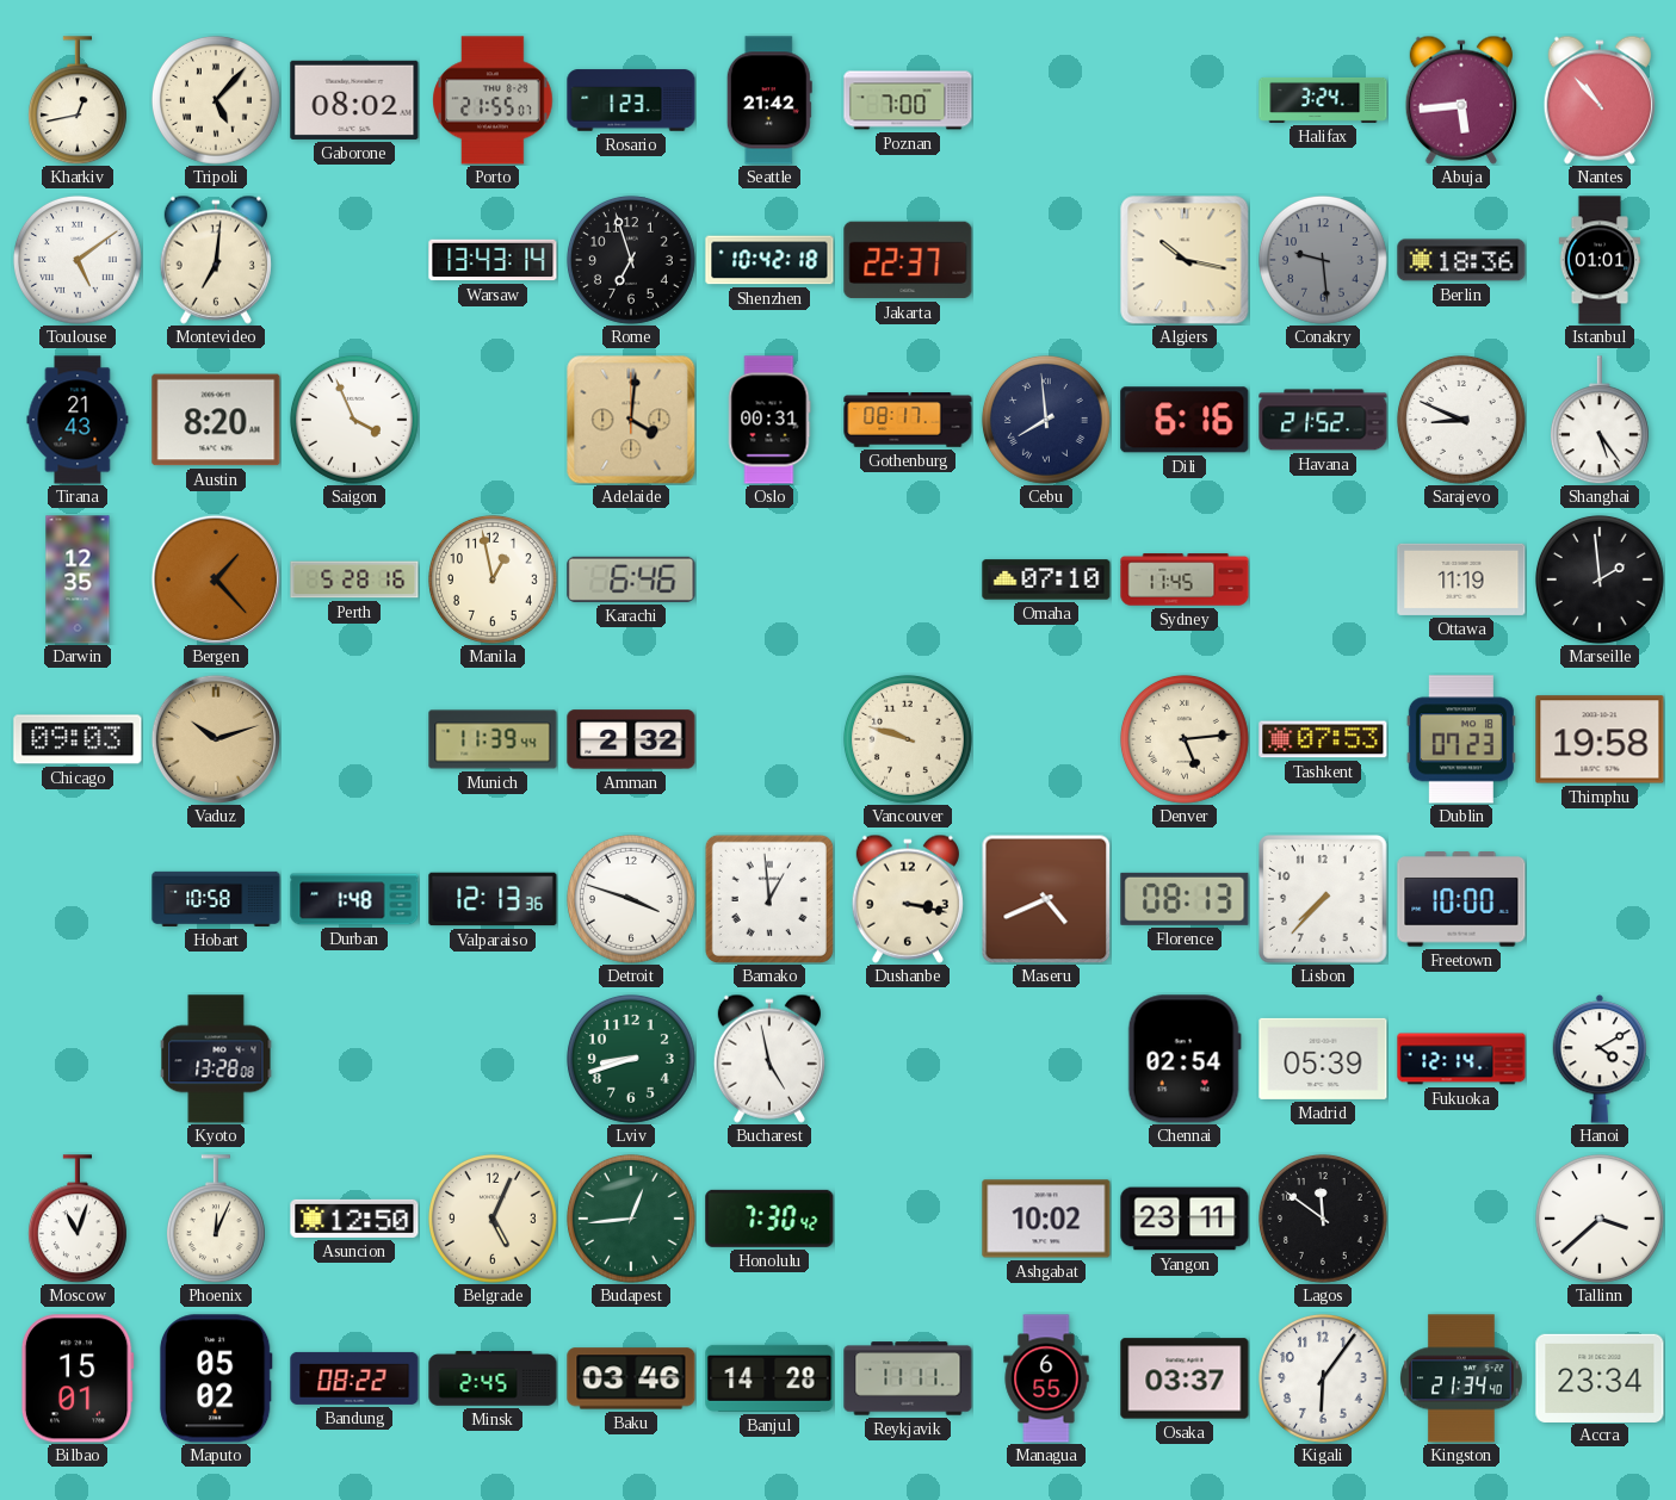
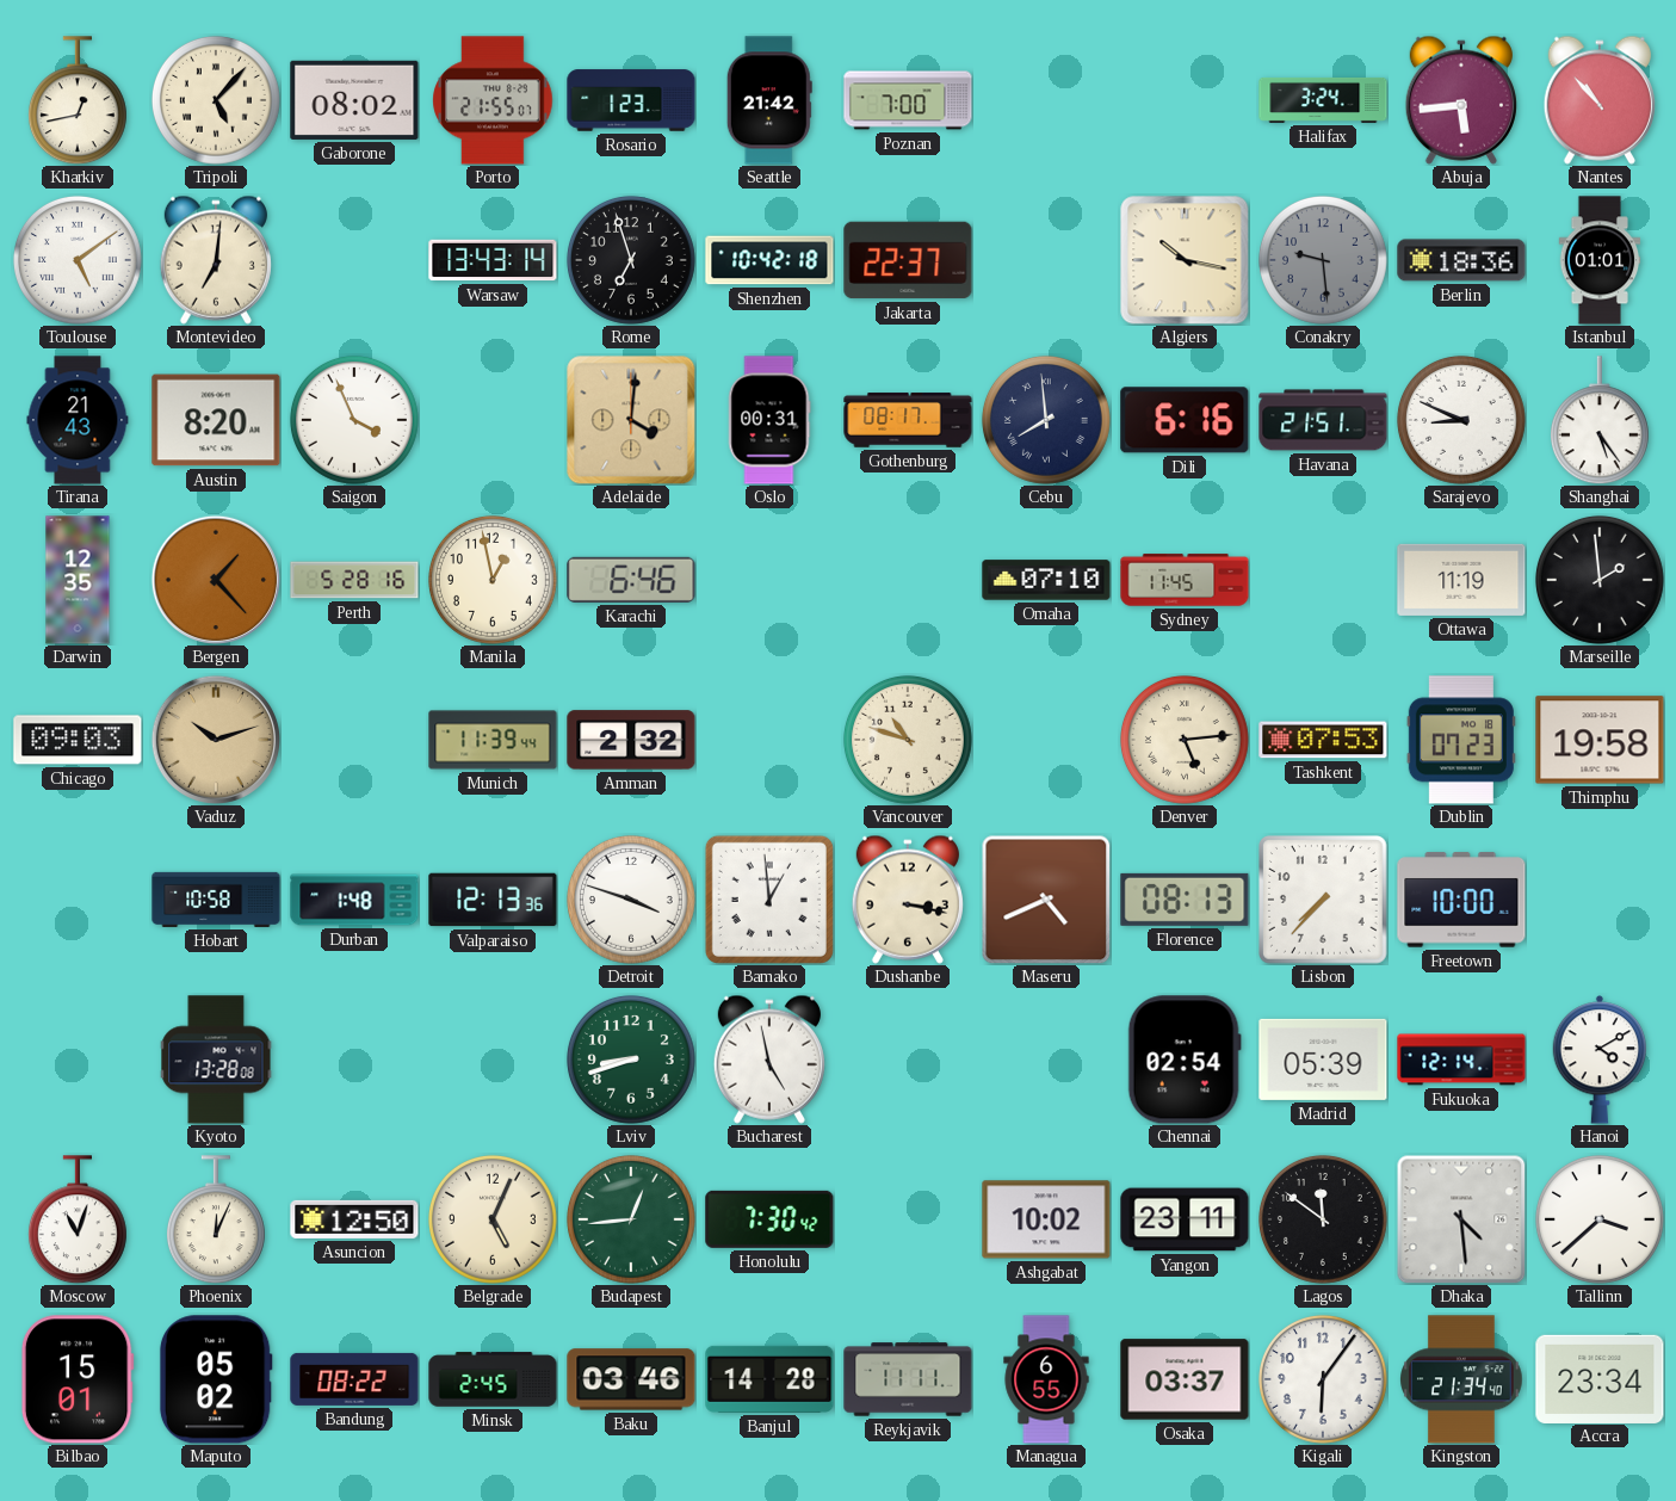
Havana: 21:52 -> 21:51
Vancouver: 9:48 -> 10:48
Dhaka: none -> 4:29
